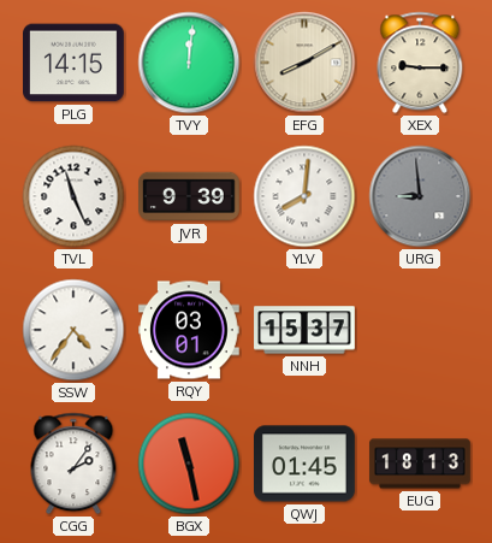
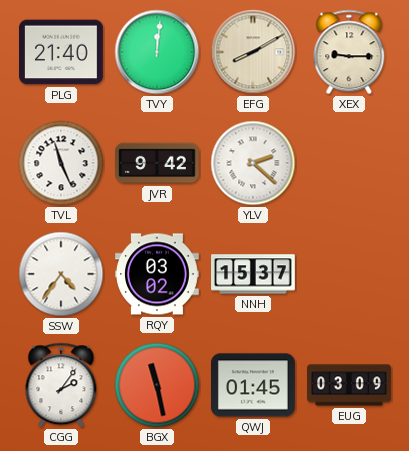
PLG: 14:15 -> 21:40
JVR: 9:39 -> 9:42
YLV: 8:01 -> 2:22
URG: 8:59 -> none
RQY: 03:01 -> 03:02
EUG: 18:13 -> 03:09
